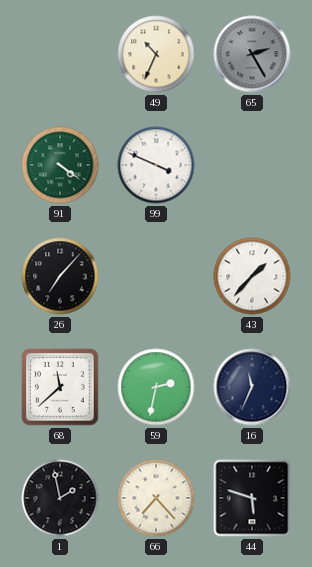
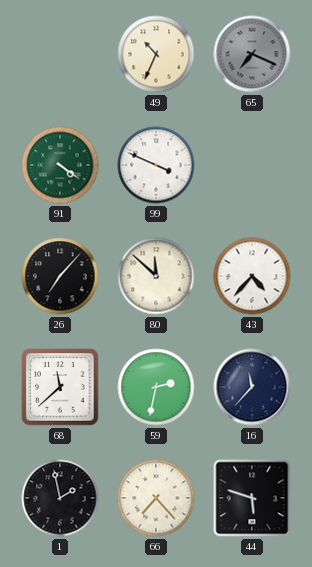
65: 2:25 -> 7:19
80: none -> 11:52
43: 1:37 -> 4:37
16: 11:34 -> 11:37
